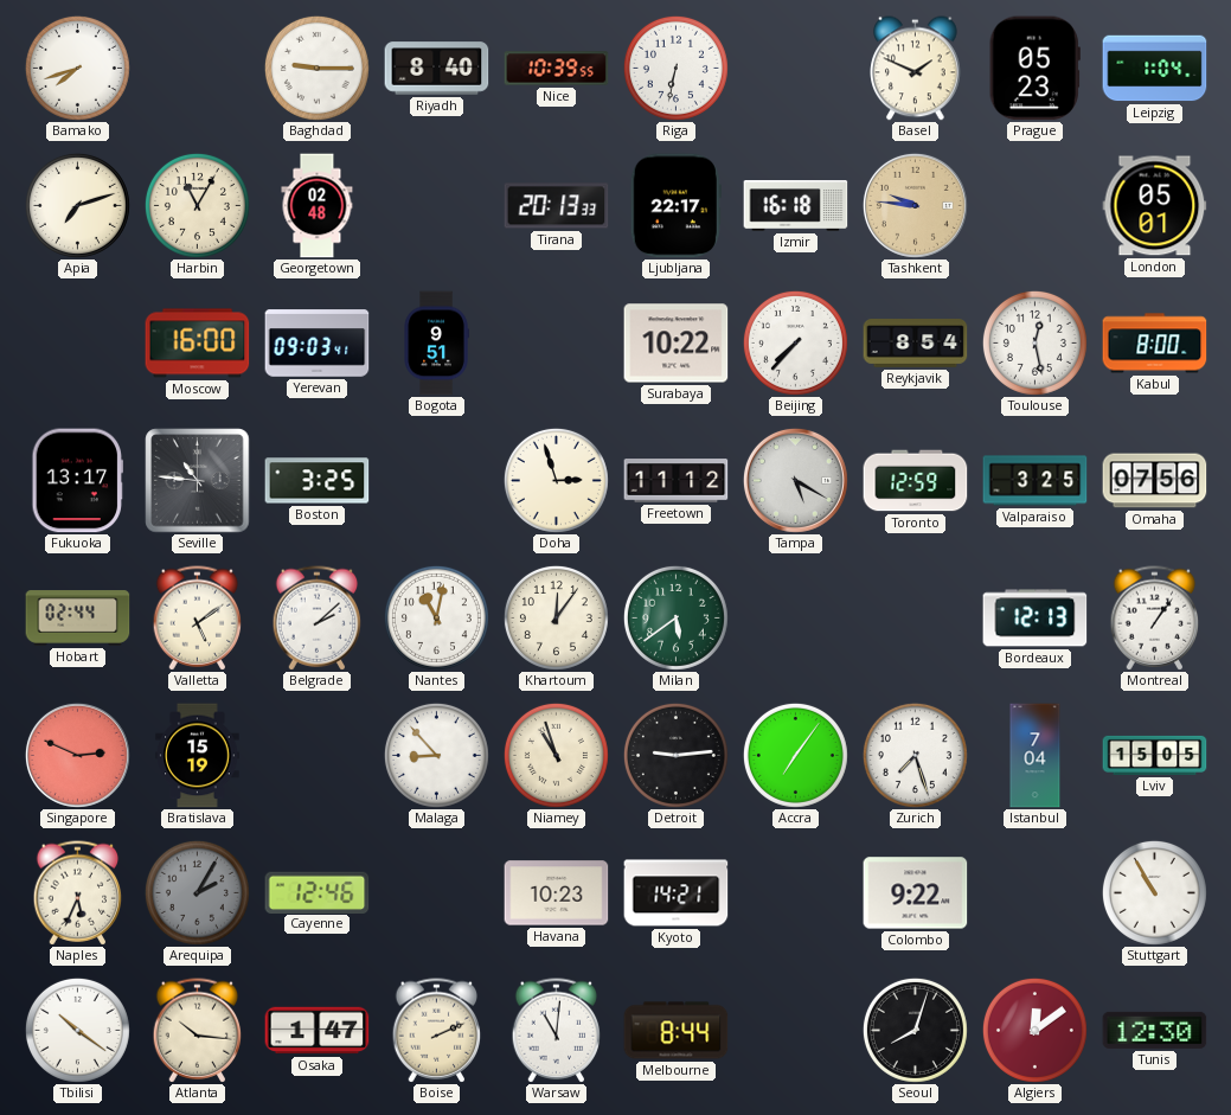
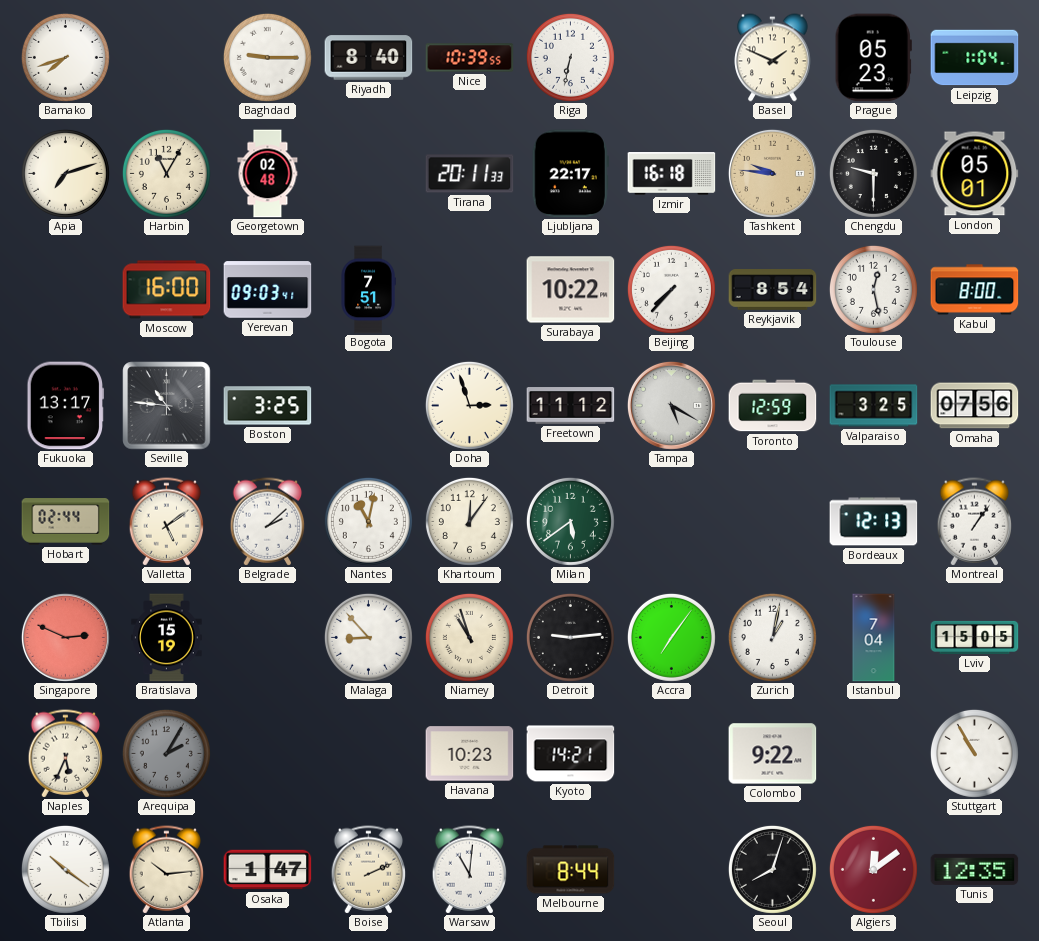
Tirana: 20:13 -> 20:11
Chengdu: none -> 9:30
Bogota: 9:51 -> 7:51
Zurich: 7:27 -> 1:02
Cayenne: 12:46 -> none
Atlanta: 10:16 -> 10:14
Tunis: 12:30 -> 12:35
